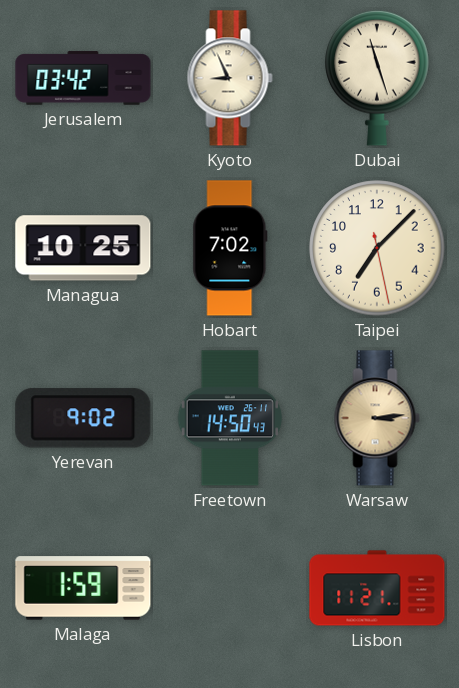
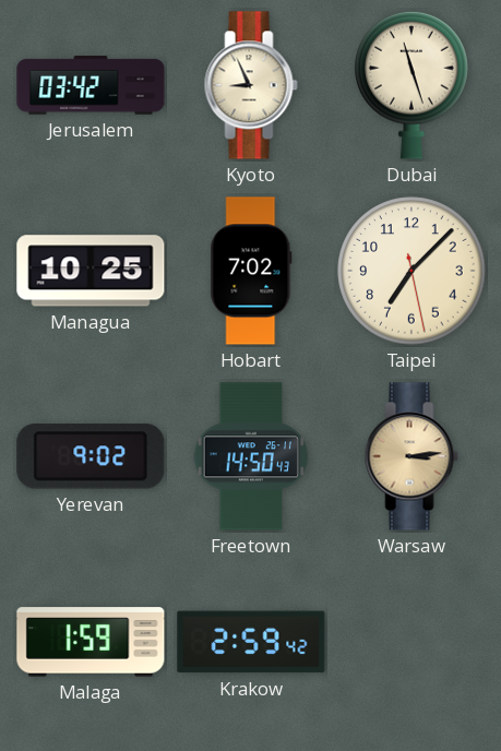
Krakow: none -> 2:59
Lisbon: 11:21 -> none
